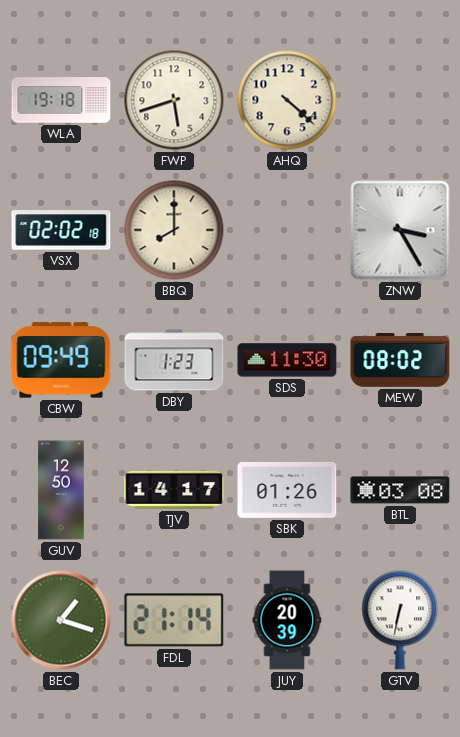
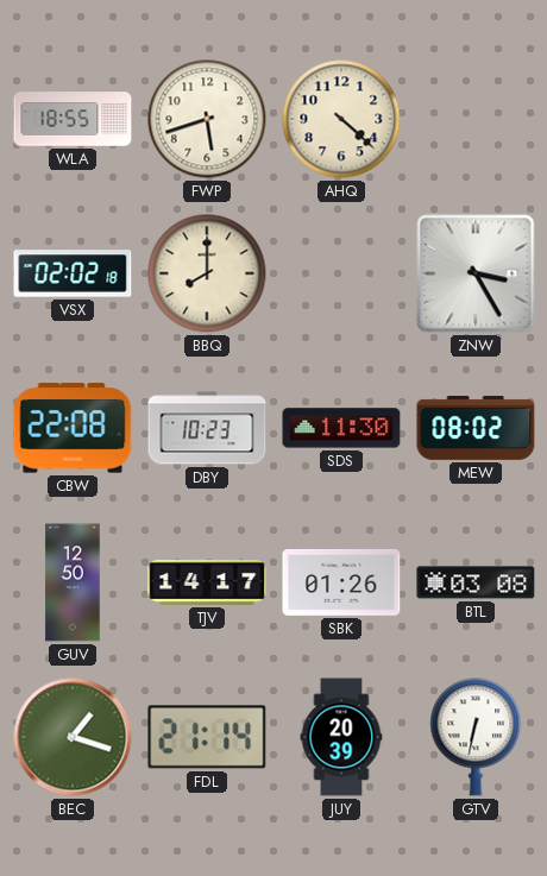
WLA: 19:18 -> 18:55
CBW: 09:49 -> 22:08
DBY: 1:23 -> 10:23
